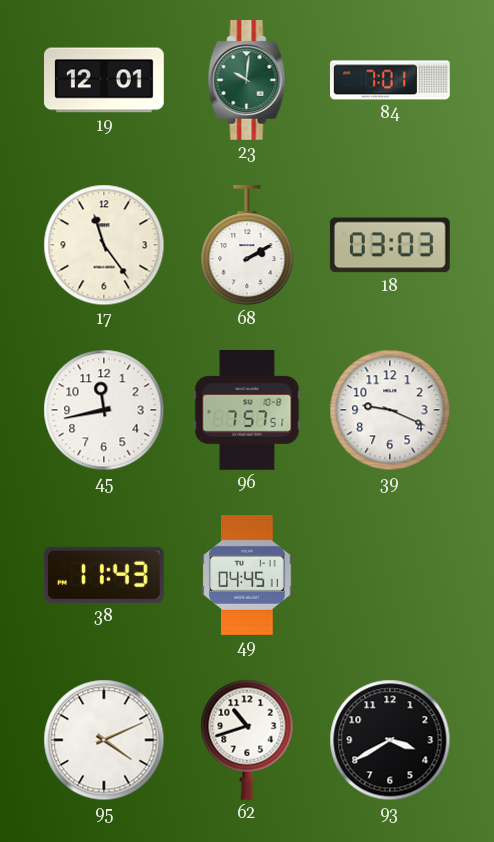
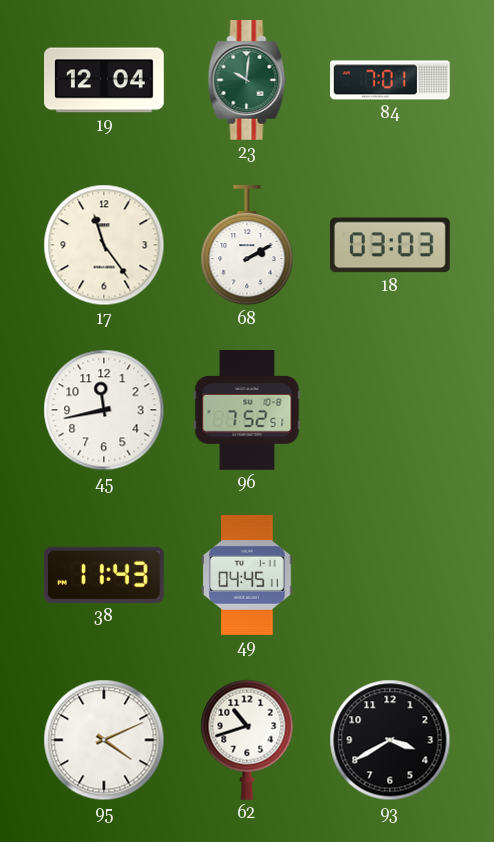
19: 12:01 -> 12:04
96: 7:57 -> 7:52
39: 9:19 -> none
